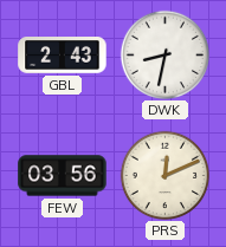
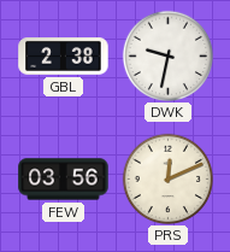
GBL: 2:43 -> 2:38
DWK: 8:32 -> 9:32
